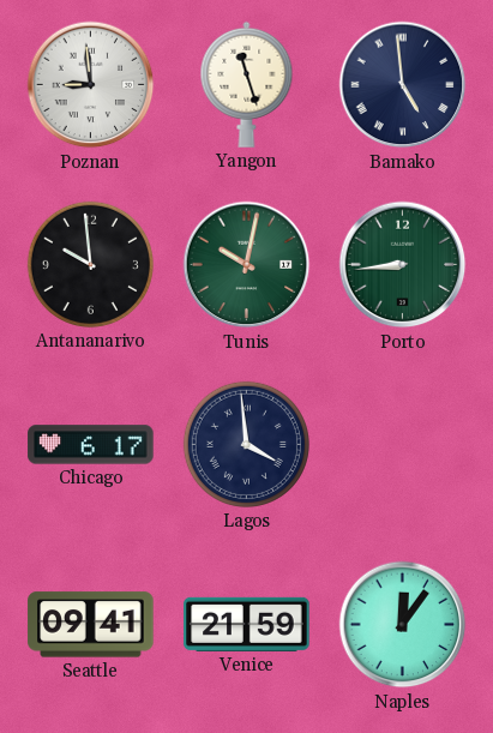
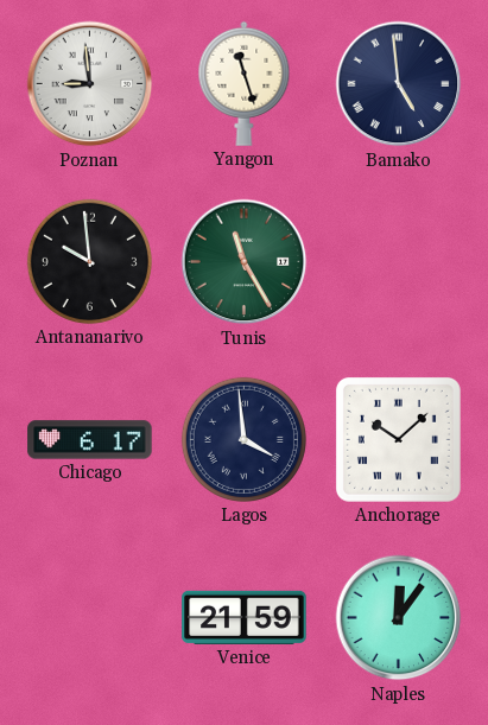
Tunis: 10:02 -> 11:25
Porto: 8:44 -> none
Anchorage: none -> 10:08
Seattle: 09:41 -> none
